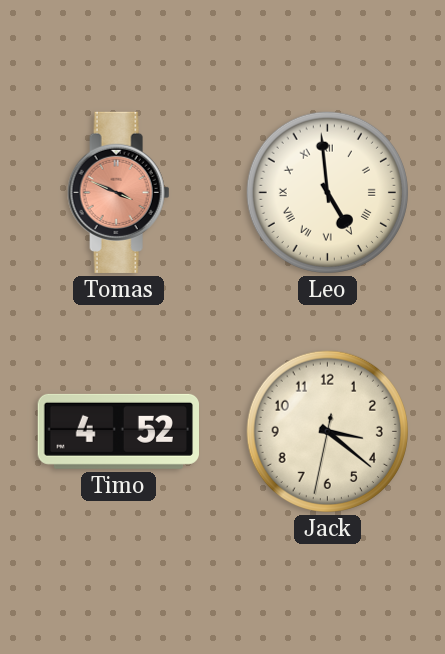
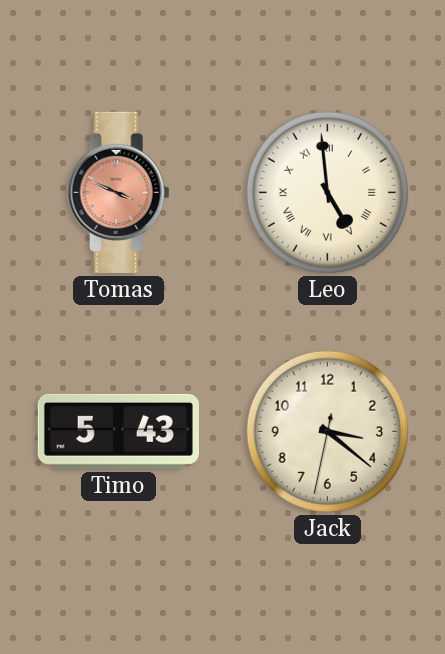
Timo: 4:52 -> 5:43
